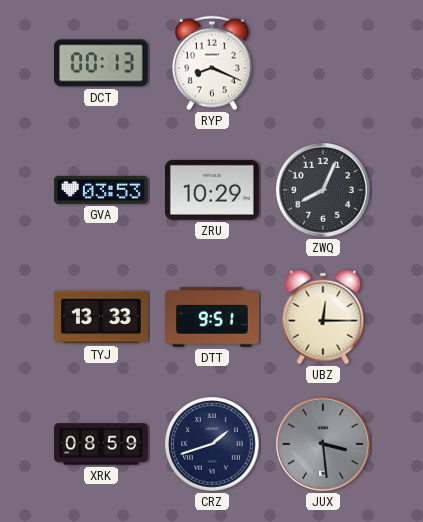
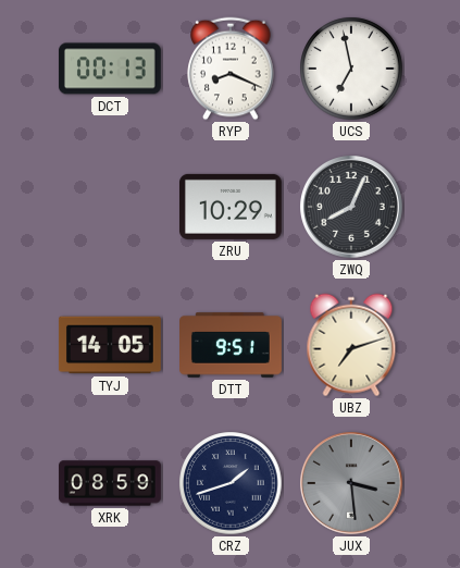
UCS: none -> 6:58
GVA: 03:53 -> none
TYJ: 13:33 -> 14:05
UBZ: 12:15 -> 7:12
